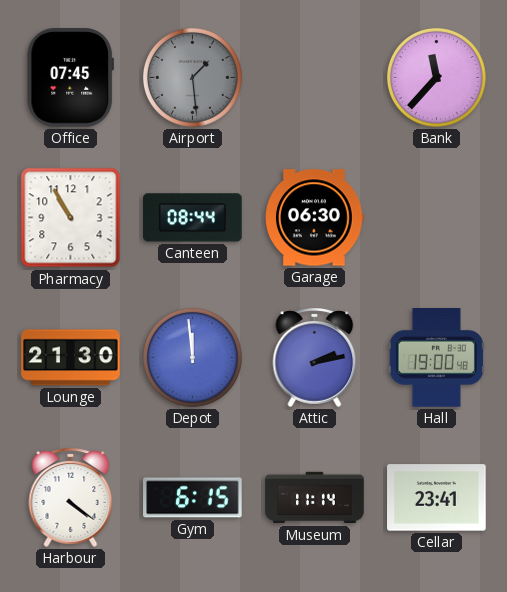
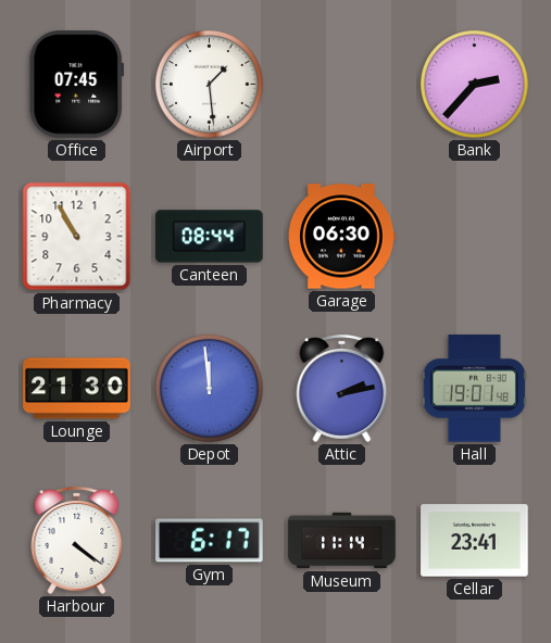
Airport dial: grey -> white
Bank: 11:37 -> 2:37
Hall: 19:00 -> 19:01
Gym: 6:15 -> 6:17
